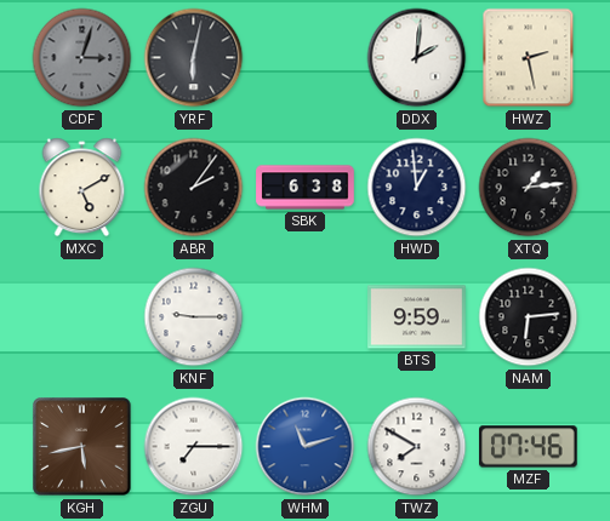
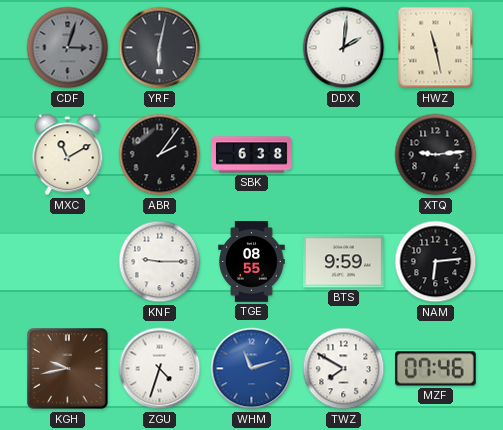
HWZ: 2:28 -> 11:28
MXC: 5:10 -> 11:10
HWD: 12:59 -> none
XTQ: 1:14 -> 9:14
TGE: none -> 08:55
KGH: 5:43 -> 9:43
ZGU: 7:15 -> 4:33
